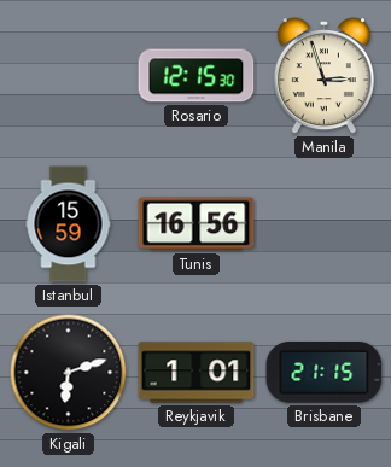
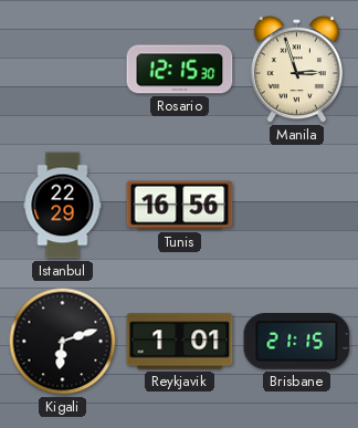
Istanbul: 15:59 -> 22:29
